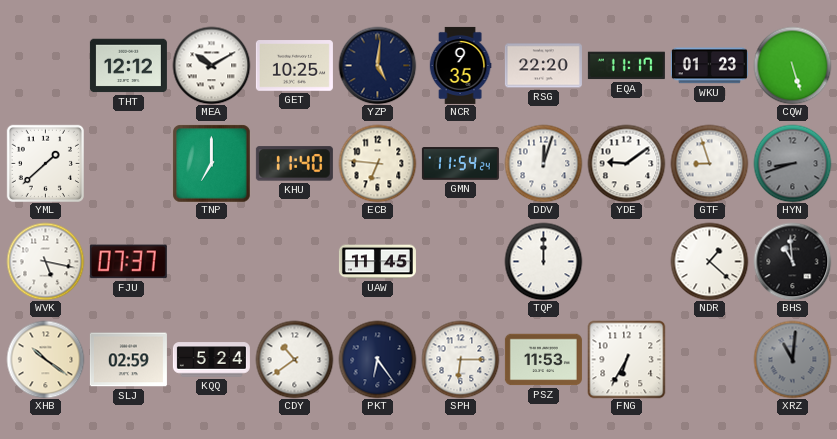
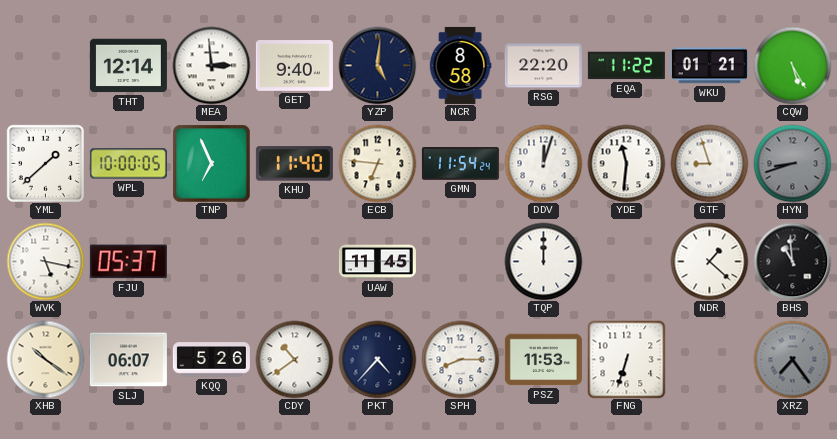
THT: 12:12 -> 12:14
MEA: 10:10 -> 2:59
GET: 10:25 -> 9:40
NCR: 9:35 -> 8:58
EQA: 11:17 -> 11:22
WKU: 01:23 -> 01:21
CQW: 5:27 -> 5:25
WPL: none -> 10:00
TNP: 7:00 -> 6:56
YDE: 9:09 -> 11:31
FJU: 07:37 -> 05:37
SLJ: 02:59 -> 06:07
KQQ: 5:24 -> 5:26
PKT: 6:24 -> 4:37
SPH: 6:15 -> 8:15
FNG: 6:35 -> 6:33
XRZ: 11:01 -> 7:24
